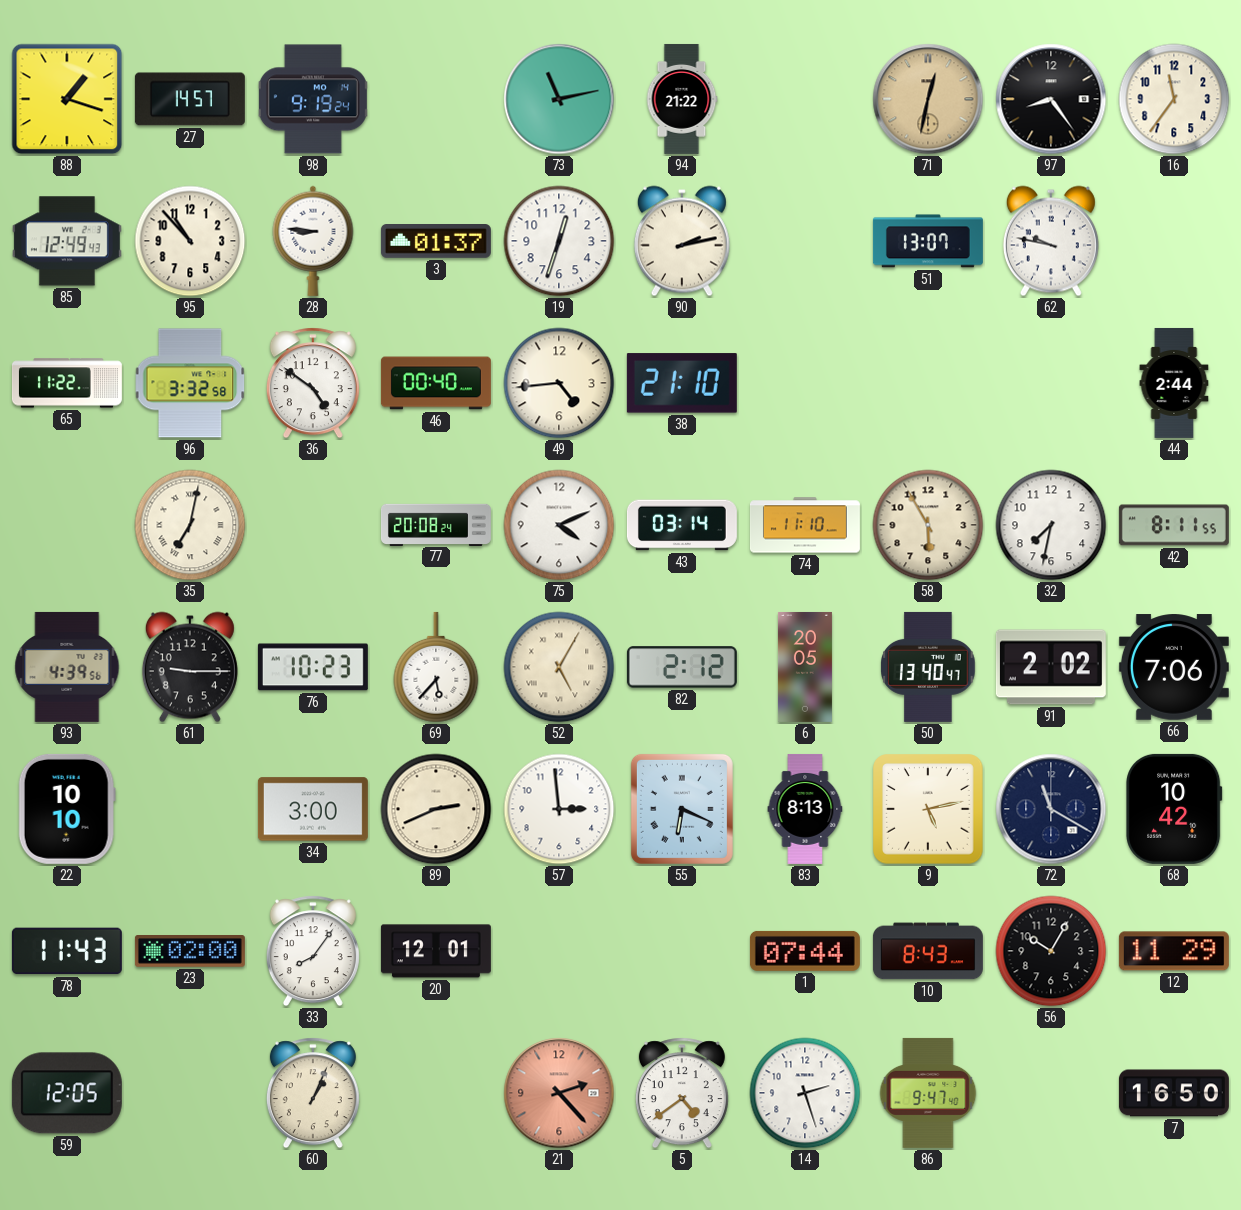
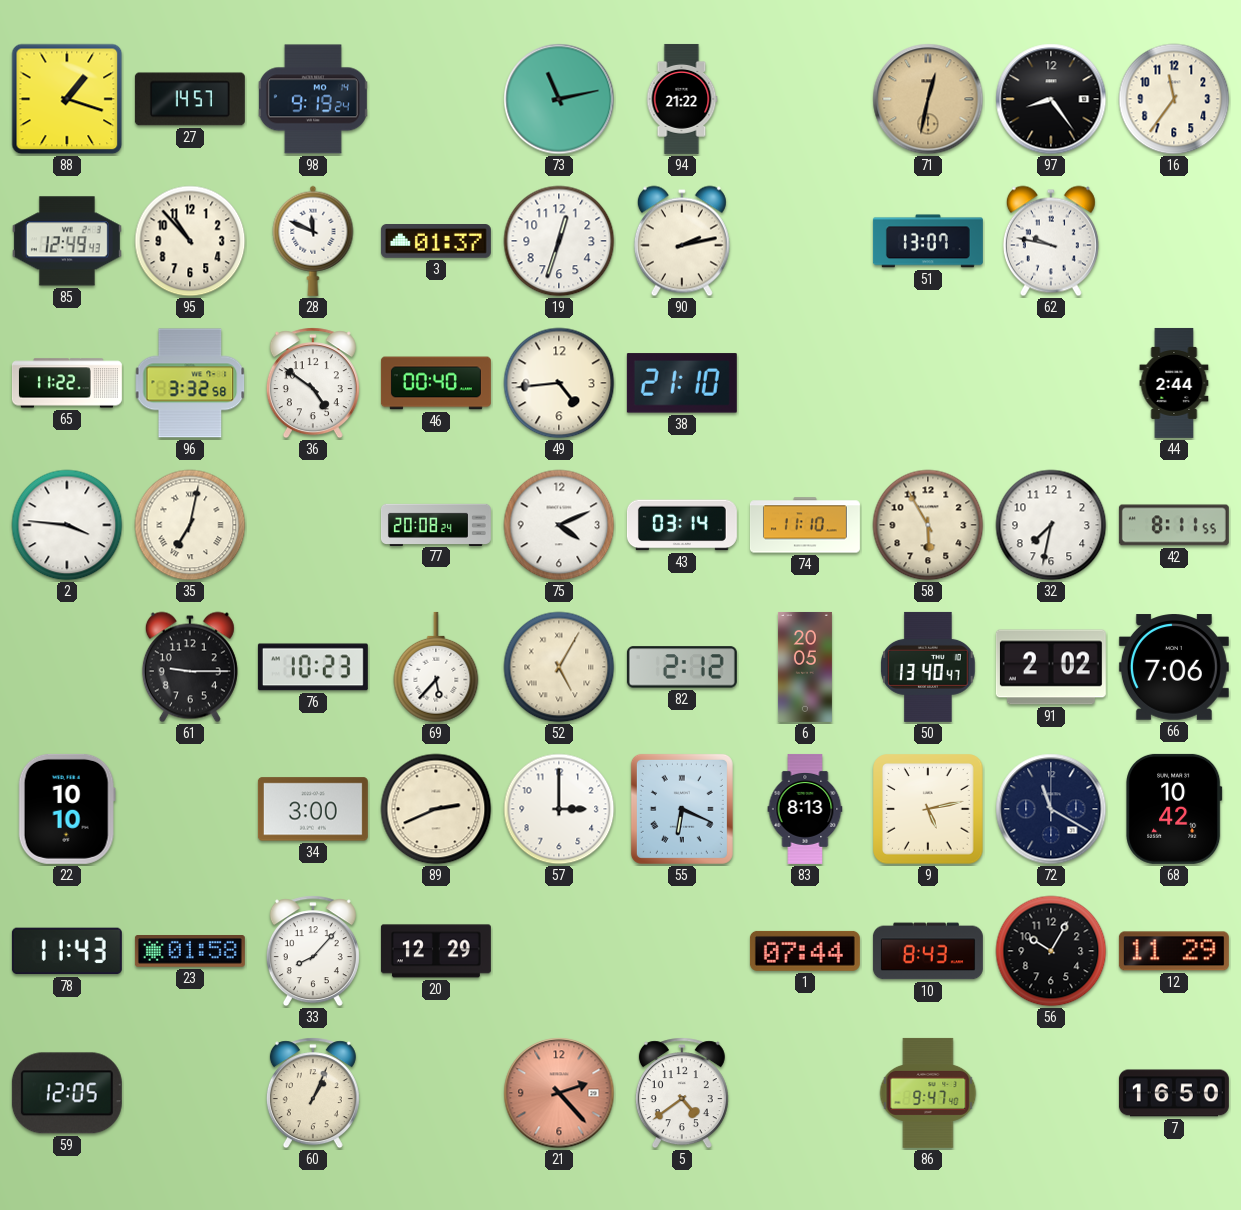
28: 8:46 -> 11:49
2: none -> 3:46
93: 4:39 -> none
57: 2:59 -> 3:00
23: 02:00 -> 01:58
33: 8:06 -> 8:07
20: 12:01 -> 12:29
14: 2:27 -> none
